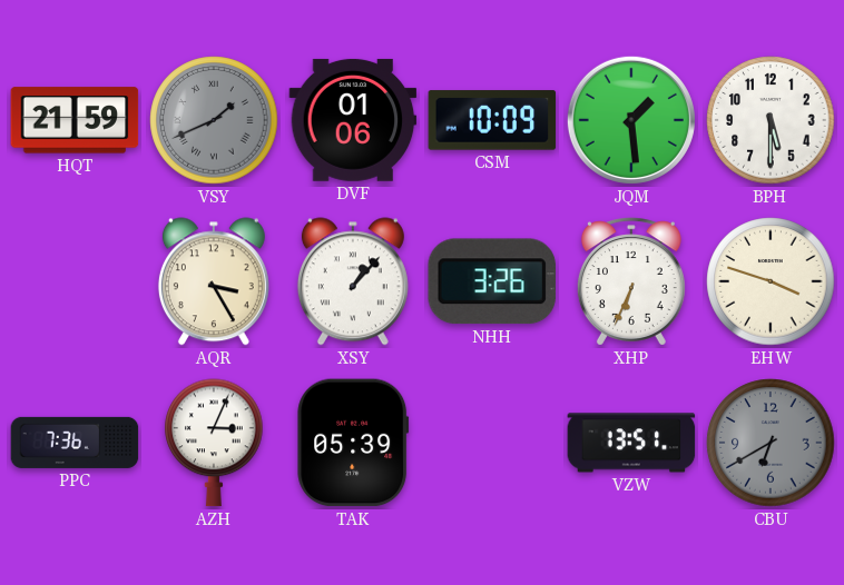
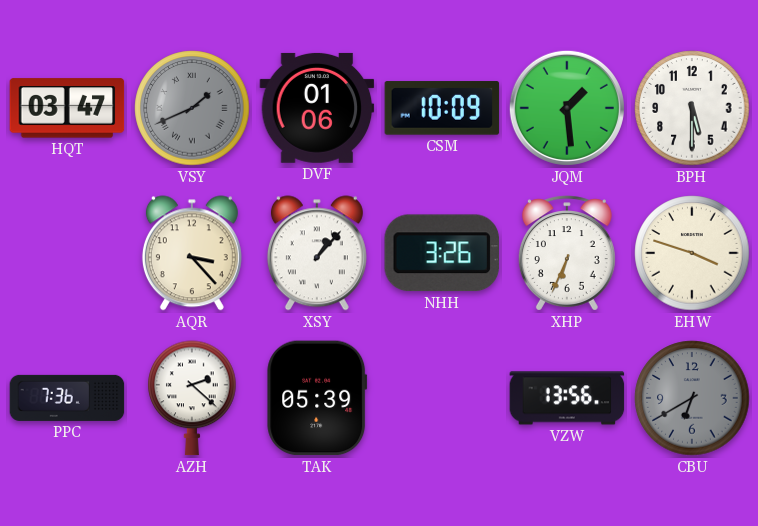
HQT: 21:59 -> 03:47
AQR: 3:25 -> 3:23
AZH: 3:04 -> 2:22
VZW: 13:51 -> 13:56
